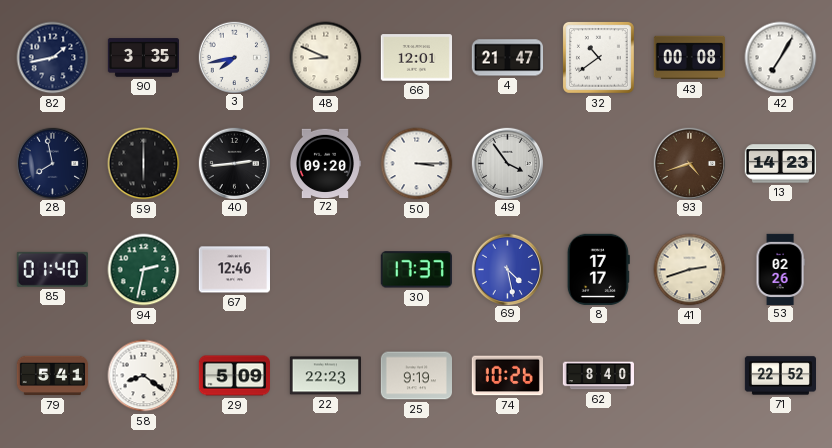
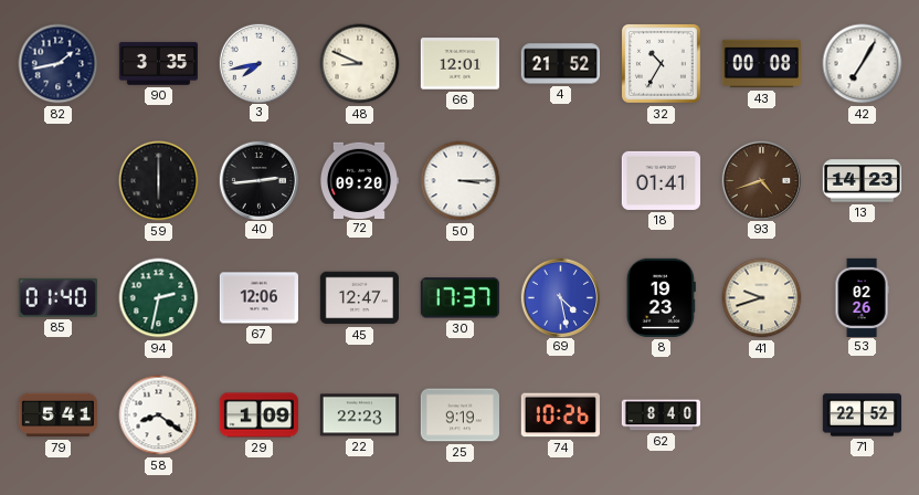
4: 21:47 -> 21:52
32: 10:39 -> 10:35
28: 7:58 -> none
49: 3:54 -> none
18: none -> 01:41
67: 12:46 -> 12:06
45: none -> 12:47
8: 17:17 -> 19:23
41: 2:42 -> 9:42
29: 5:09 -> 1:09
